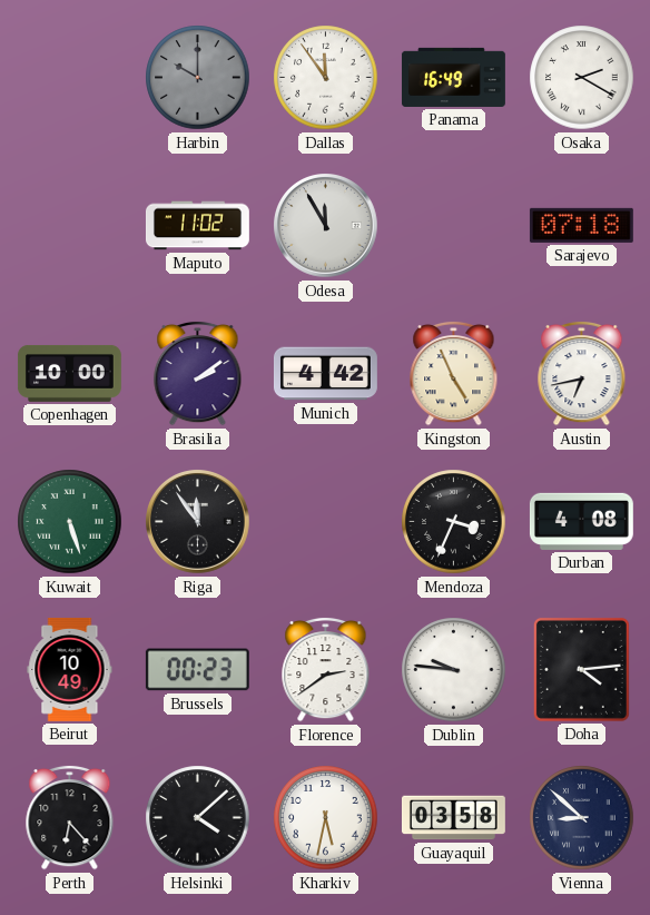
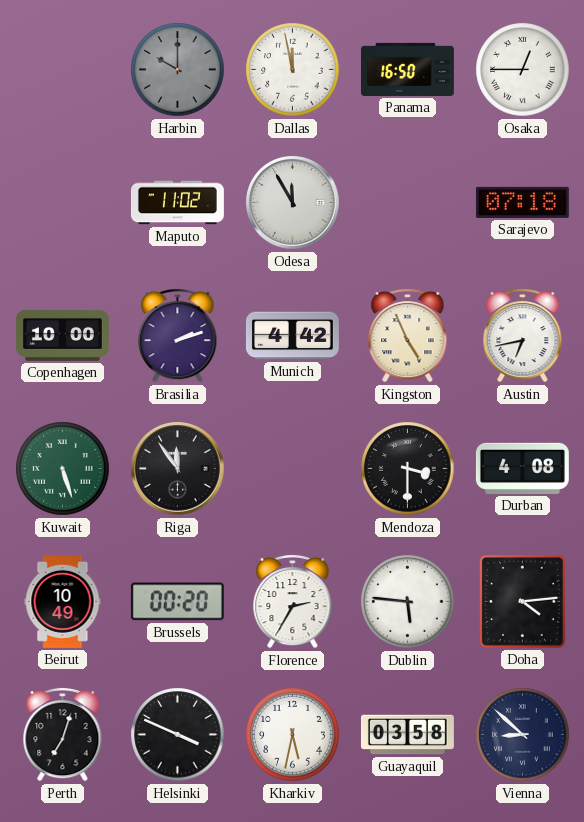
Dallas: 11:54 -> 11:58
Panama: 16:49 -> 16:50
Osaka: 2:20 -> 12:45
Brasilia: 2:09 -> 2:12
Mendoza: 3:34 -> 3:30
Brussels: 00:23 -> 00:20
Florence: 2:39 -> 2:35
Dublin: 9:46 -> 5:46
Perth: 6:23 -> 7:03
Helsinki: 4:08 -> 3:49
